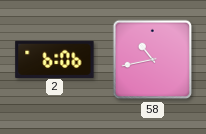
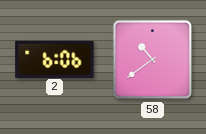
58: 10:43 -> 10:39
